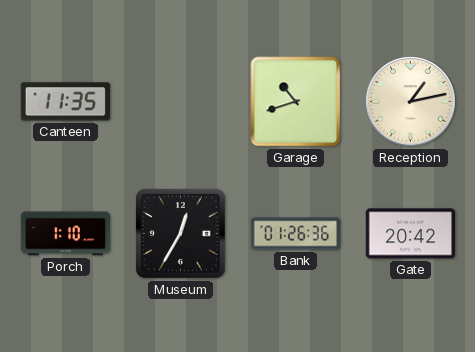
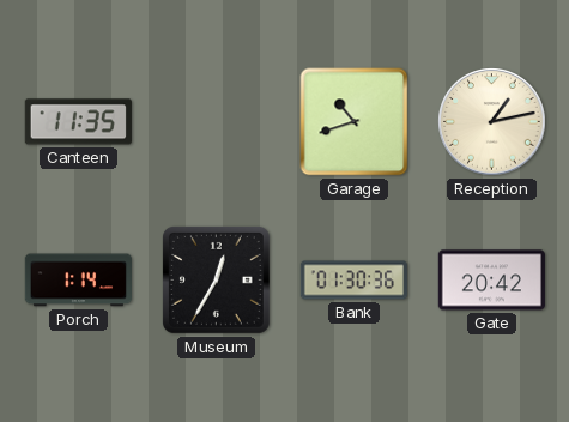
Porch: 1:10 -> 1:14
Bank: 01:26 -> 01:30
